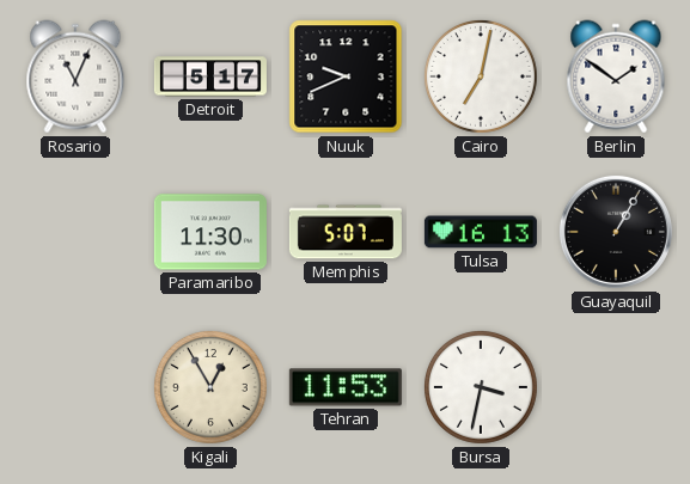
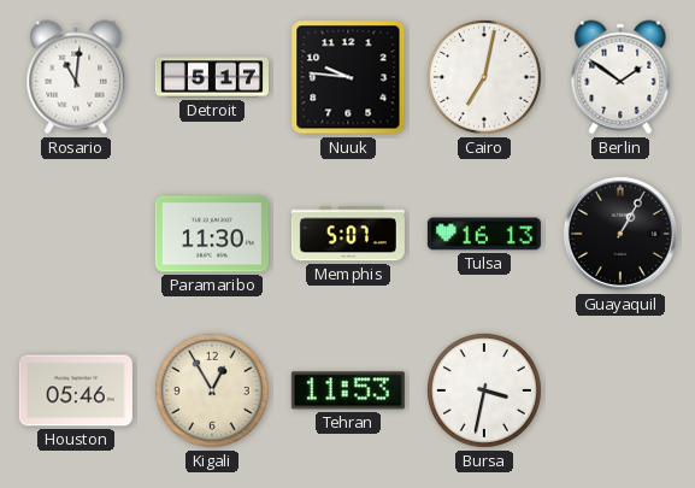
Rosario: 11:04 -> 11:01
Nuuk: 9:41 -> 9:46
Houston: none -> 05:46
